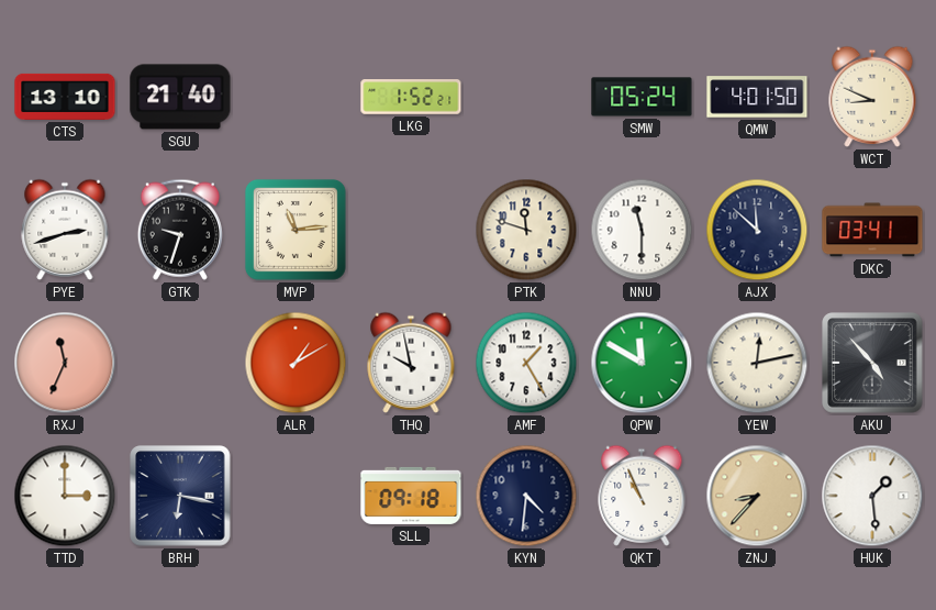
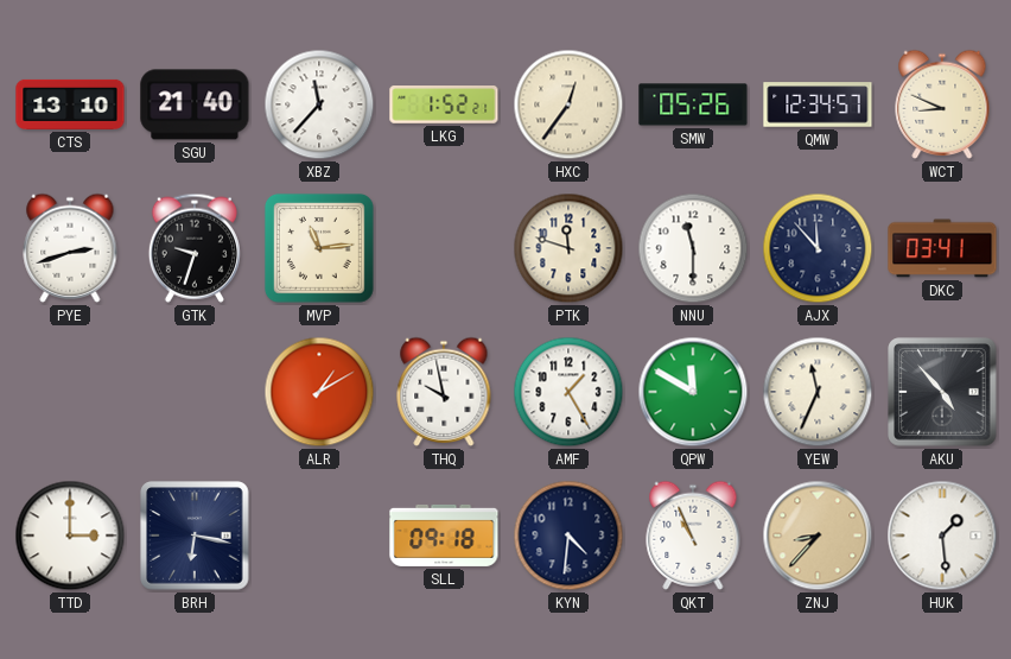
XBZ: none -> 11:37
HXC: none -> 12:36
SMW: 05:24 -> 05:26
QMW: 4:01 -> 12:34
AJX: 11:52 -> 11:53
RXJ: 11:34 -> none
YEW: 12:13 -> 11:34
